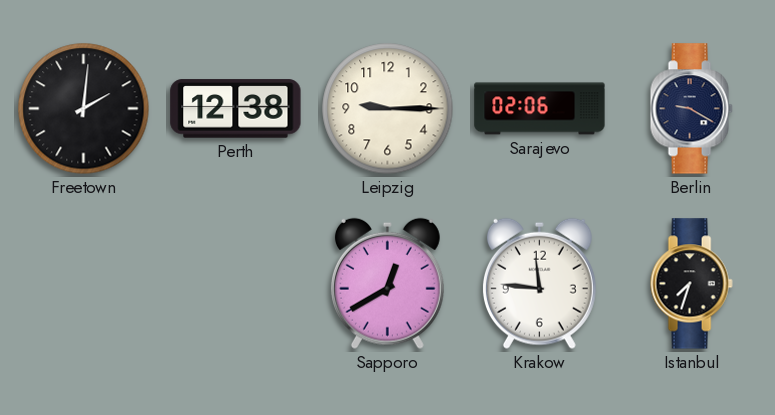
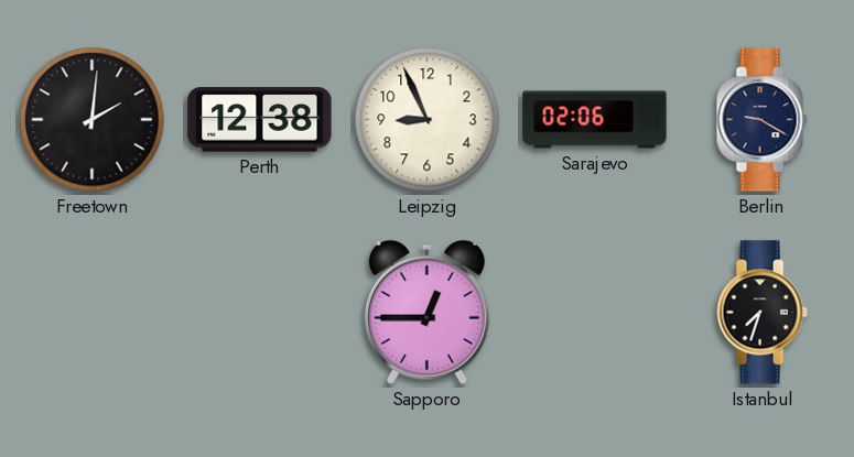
Leipzig: 9:15 -> 8:56
Sapporo: 12:40 -> 12:45
Krakow: 11:46 -> none
